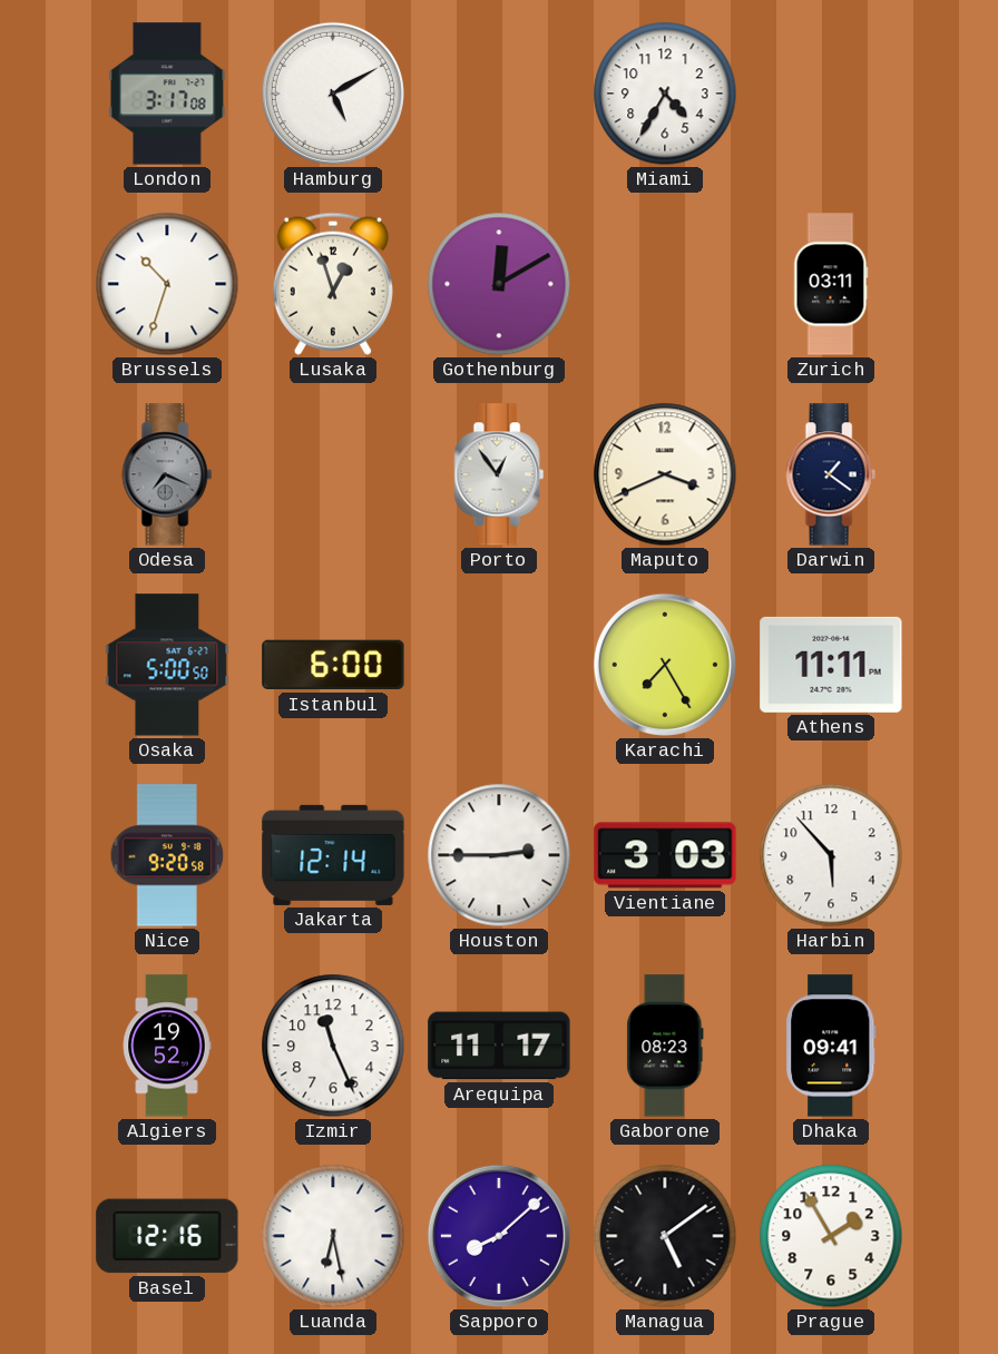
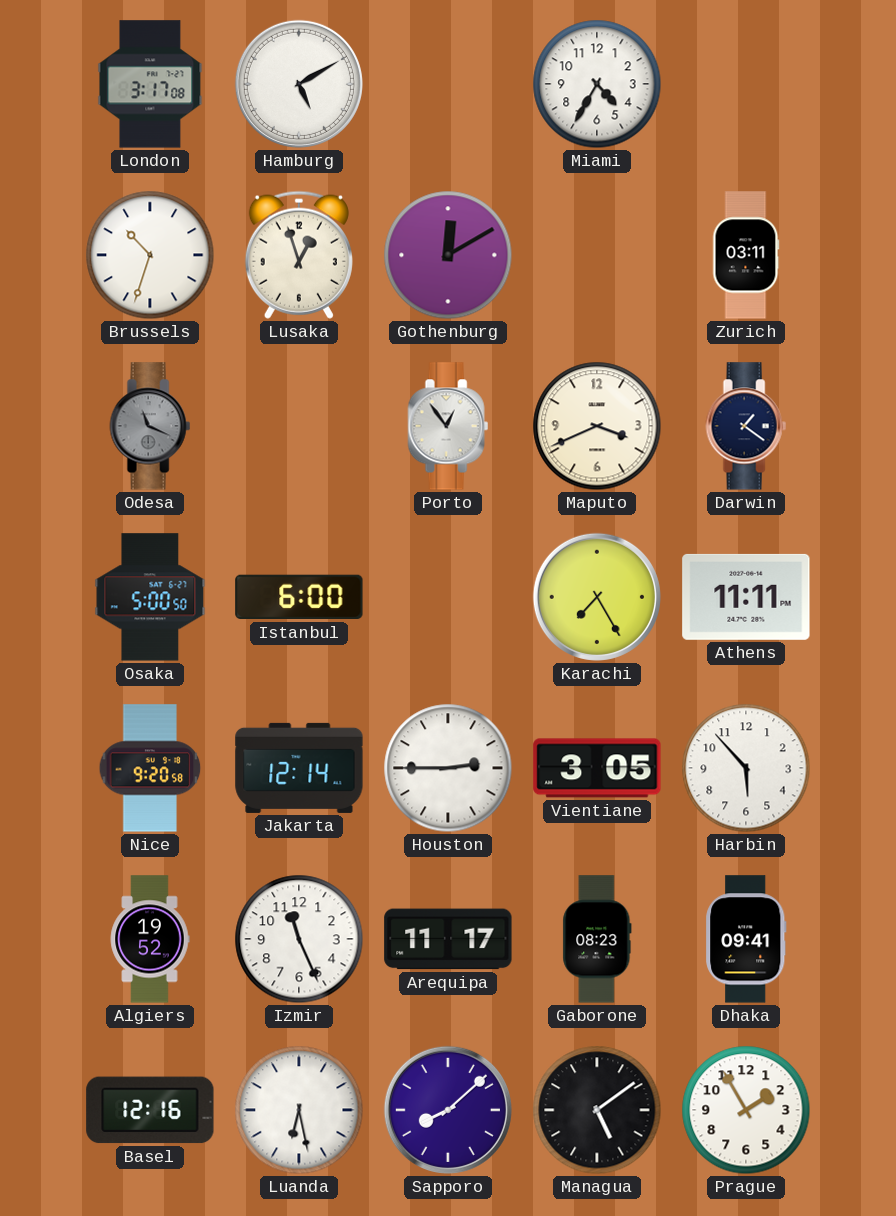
Odesa: 7:19 -> 11:19
Vientiane: 3:03 -> 3:05
